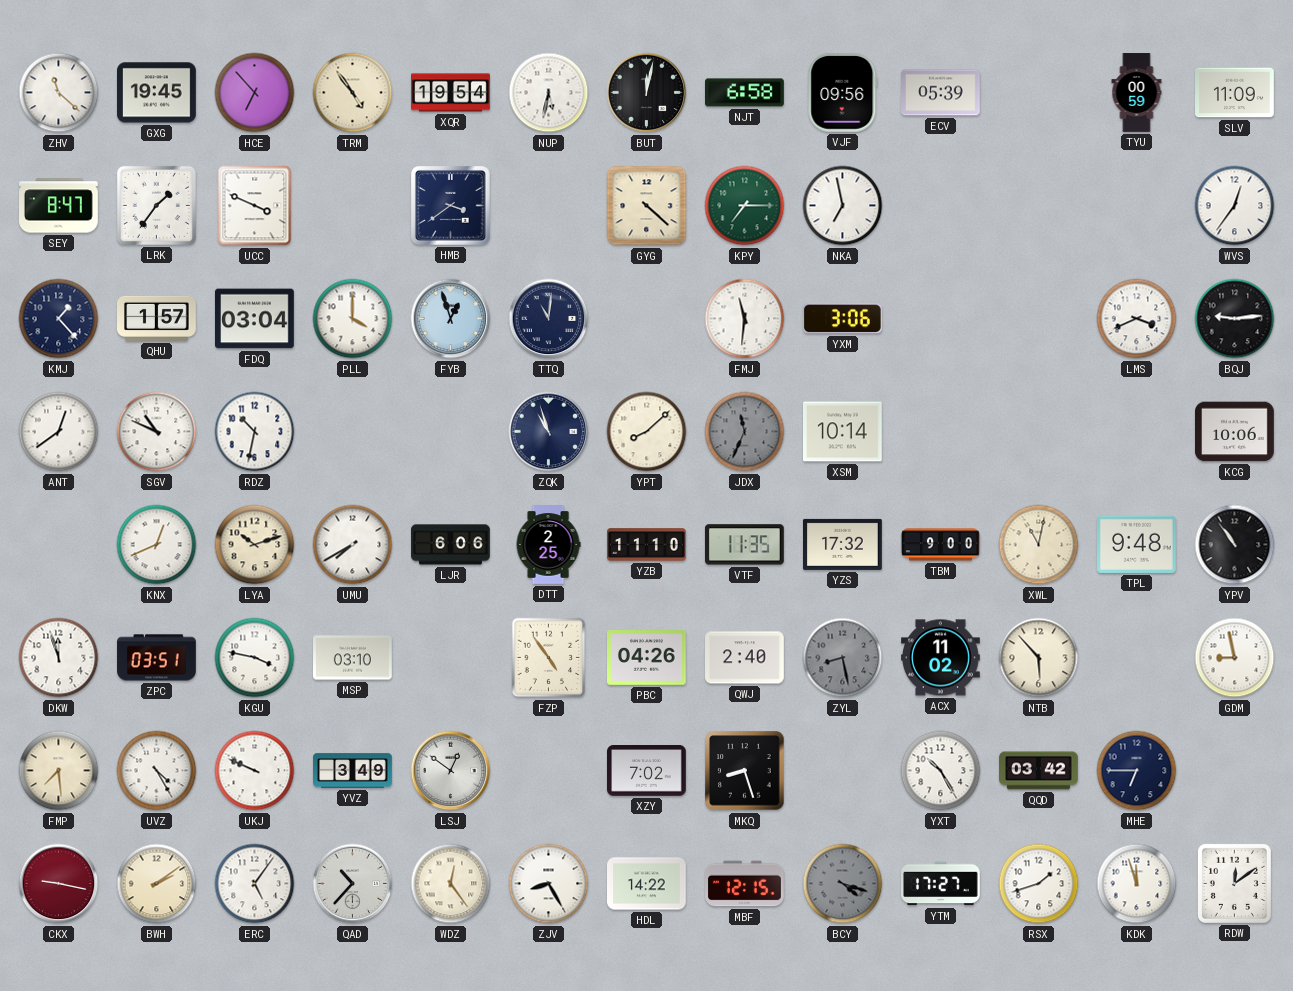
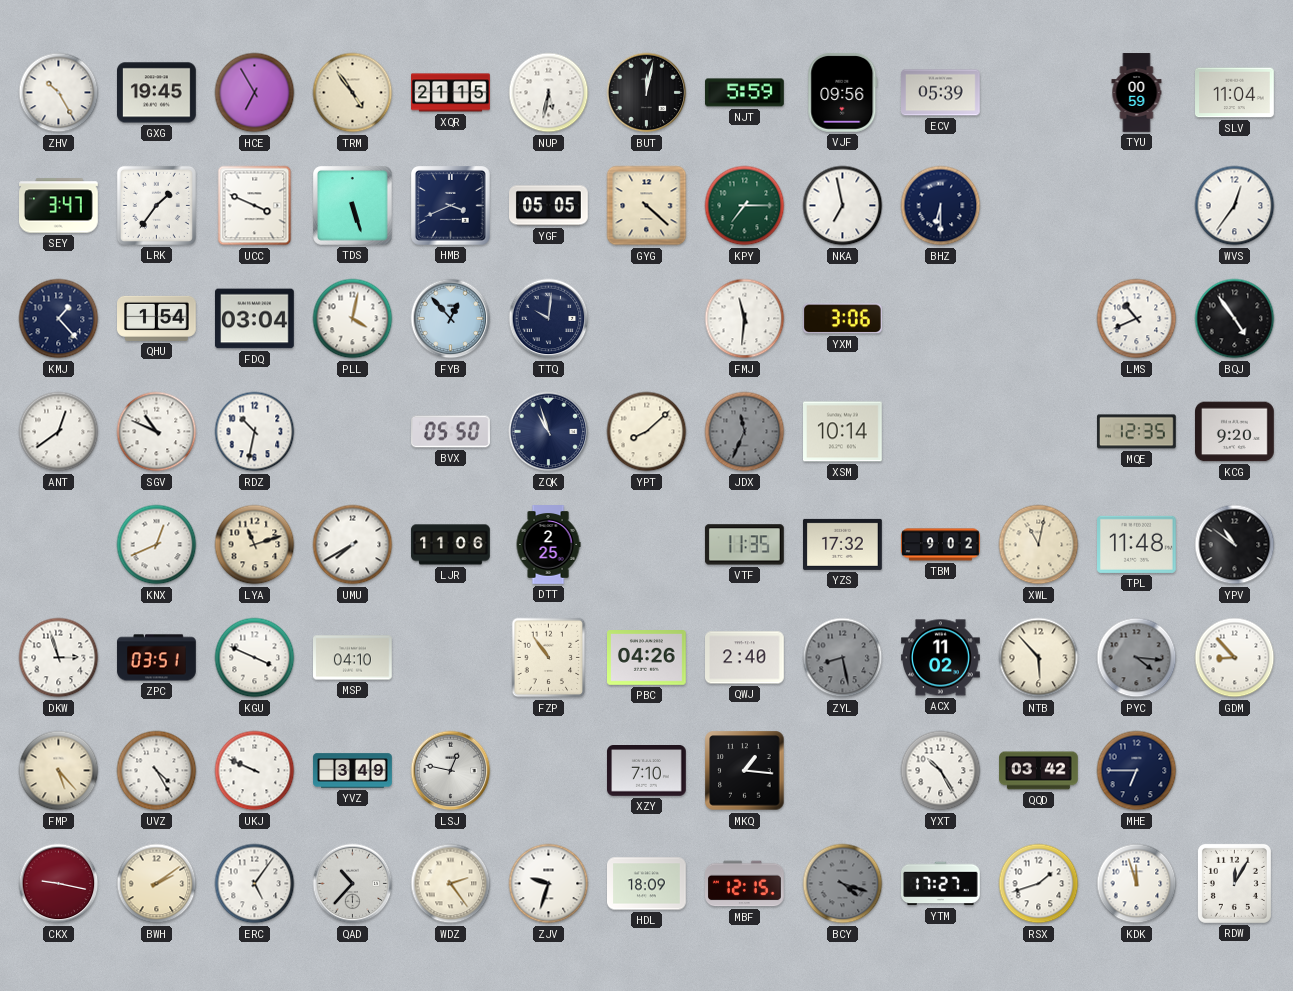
ZHV: 11:22 -> 10:25
HCE: 6:53 -> 6:55
XQR: 19:54 -> 21:15
NJT: 6:58 -> 5:59
SLV: 11:09 -> 11:04
SEY: 8:47 -> 3:47
TDS: none -> 5:27
HMB: 3:39 -> 3:41
YGF: none -> 05:05
BHZ: none -> 6:30
QHU: 1:57 -> 1:54
PLL: 4:00 -> 4:02
FYB: 12:57 -> 12:53
TTQ: 11:01 -> 10:01
LMS: 3:41 -> 10:41
BQJ: 9:14 -> 4:54
BVX: none -> 05:50
MQE: none -> 12:35
KCG: 10:06 -> 9:20
LYA: 10:12 -> 11:12
LJR: 6:06 -> 11:06
YZB: 11:10 -> none
TBM: 9:00 -> 9:02
TPL: 9:48 -> 11:48
YPV: 10:54 -> 10:51
DKW: 11:57 -> 2:57
KGU: 3:47 -> 3:49
MSP: 03:10 -> 04:10
FZP: 4:54 -> 10:54
PYC: none -> 4:16
GDM: 8:58 -> 8:53
FMP: 7:29 -> 5:23
LSJ: 12:51 -> 12:47
XZY: 7:02 -> 7:10
MKQ: 8:27 -> 1:16
WDZ: 12:24 -> 2:24
ZJV: 8:25 -> 9:33
HDL: 14:22 -> 18:09
RDW: 12:09 -> 12:05
